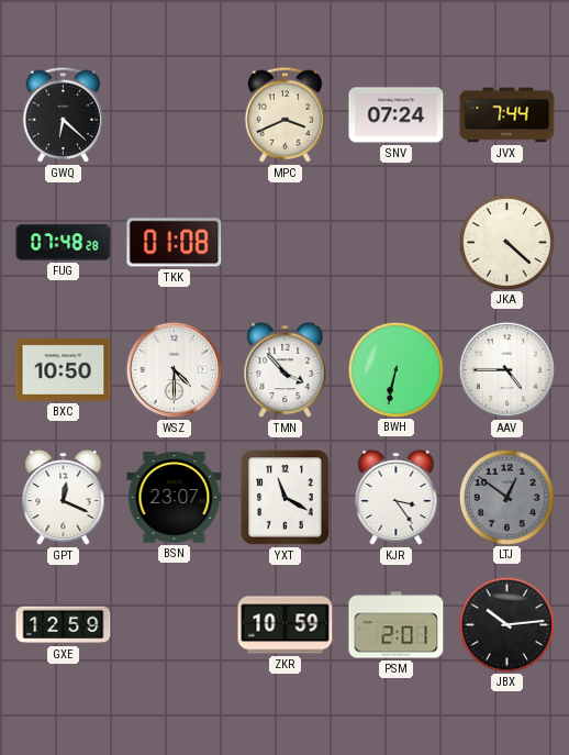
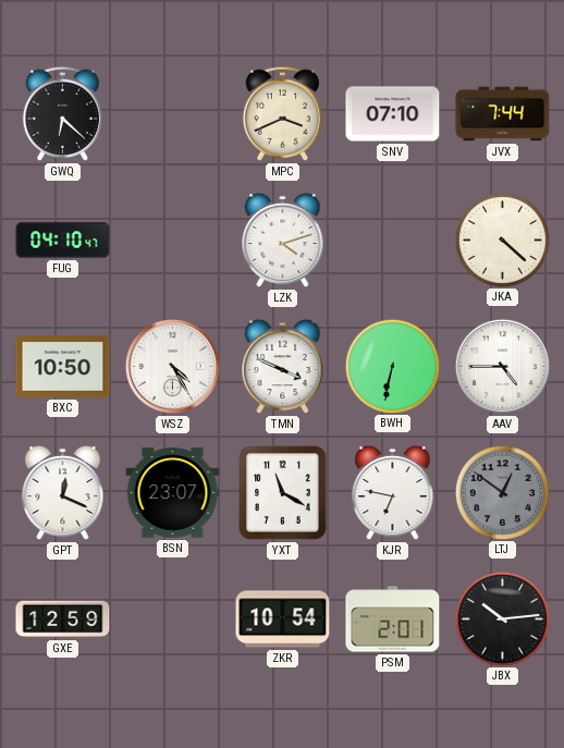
SNV: 07:24 -> 07:10
FUG: 07:48 -> 04:10
TKK: 01:08 -> none
LZK: none -> 4:12
WSZ: 4:30 -> 4:25
TMN: 3:53 -> 3:49
KJR: 3:24 -> 6:47
ZKR: 10:59 -> 10:54
